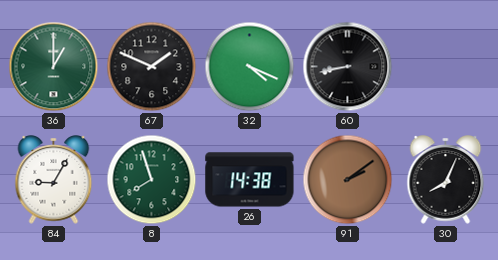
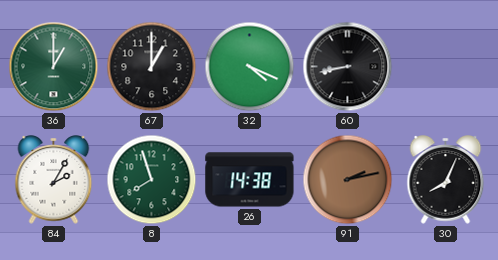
67: 1:49 -> 1:00
84: 9:05 -> 2:05
91: 2:09 -> 2:13
